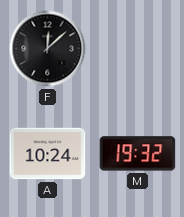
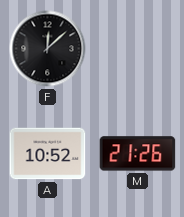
A: 10:24 -> 10:52
M: 19:32 -> 21:26
